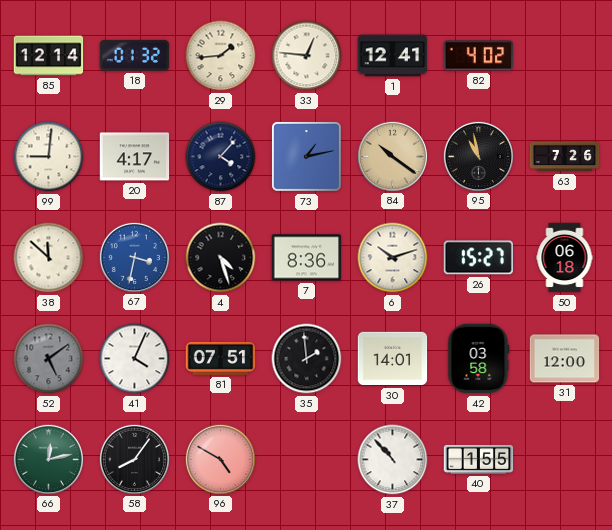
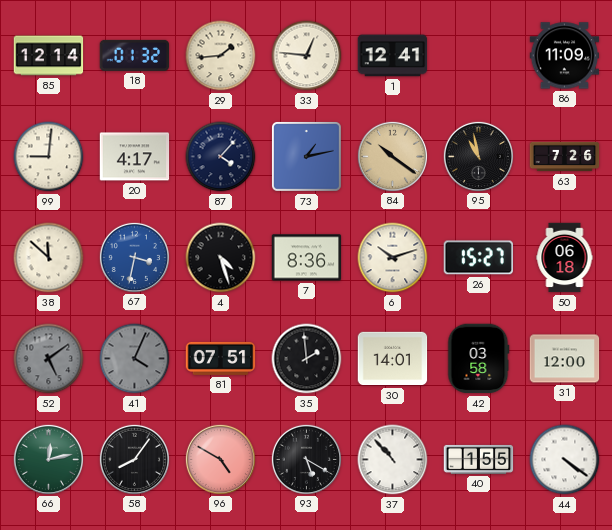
82: 4:02 -> none
86: none -> 11:09
41 dial: white -> grey
93: none -> 5:20
44: none -> 4:21
